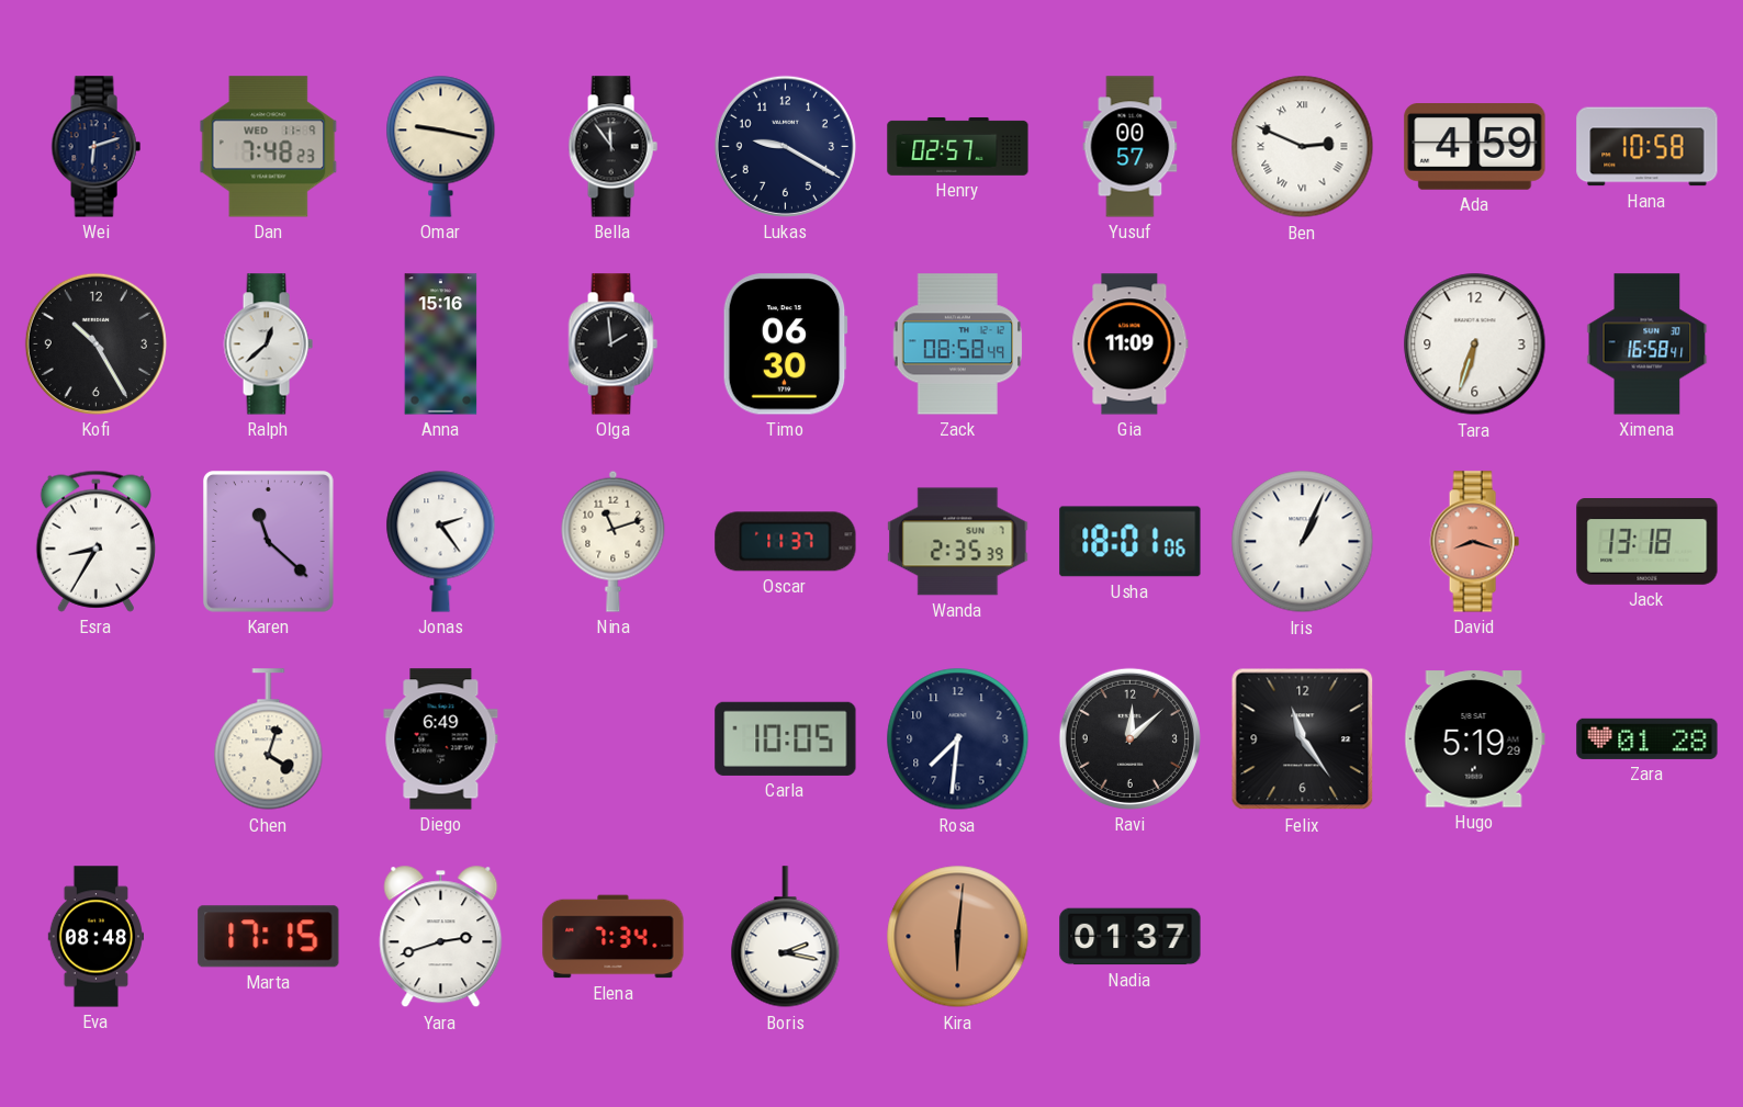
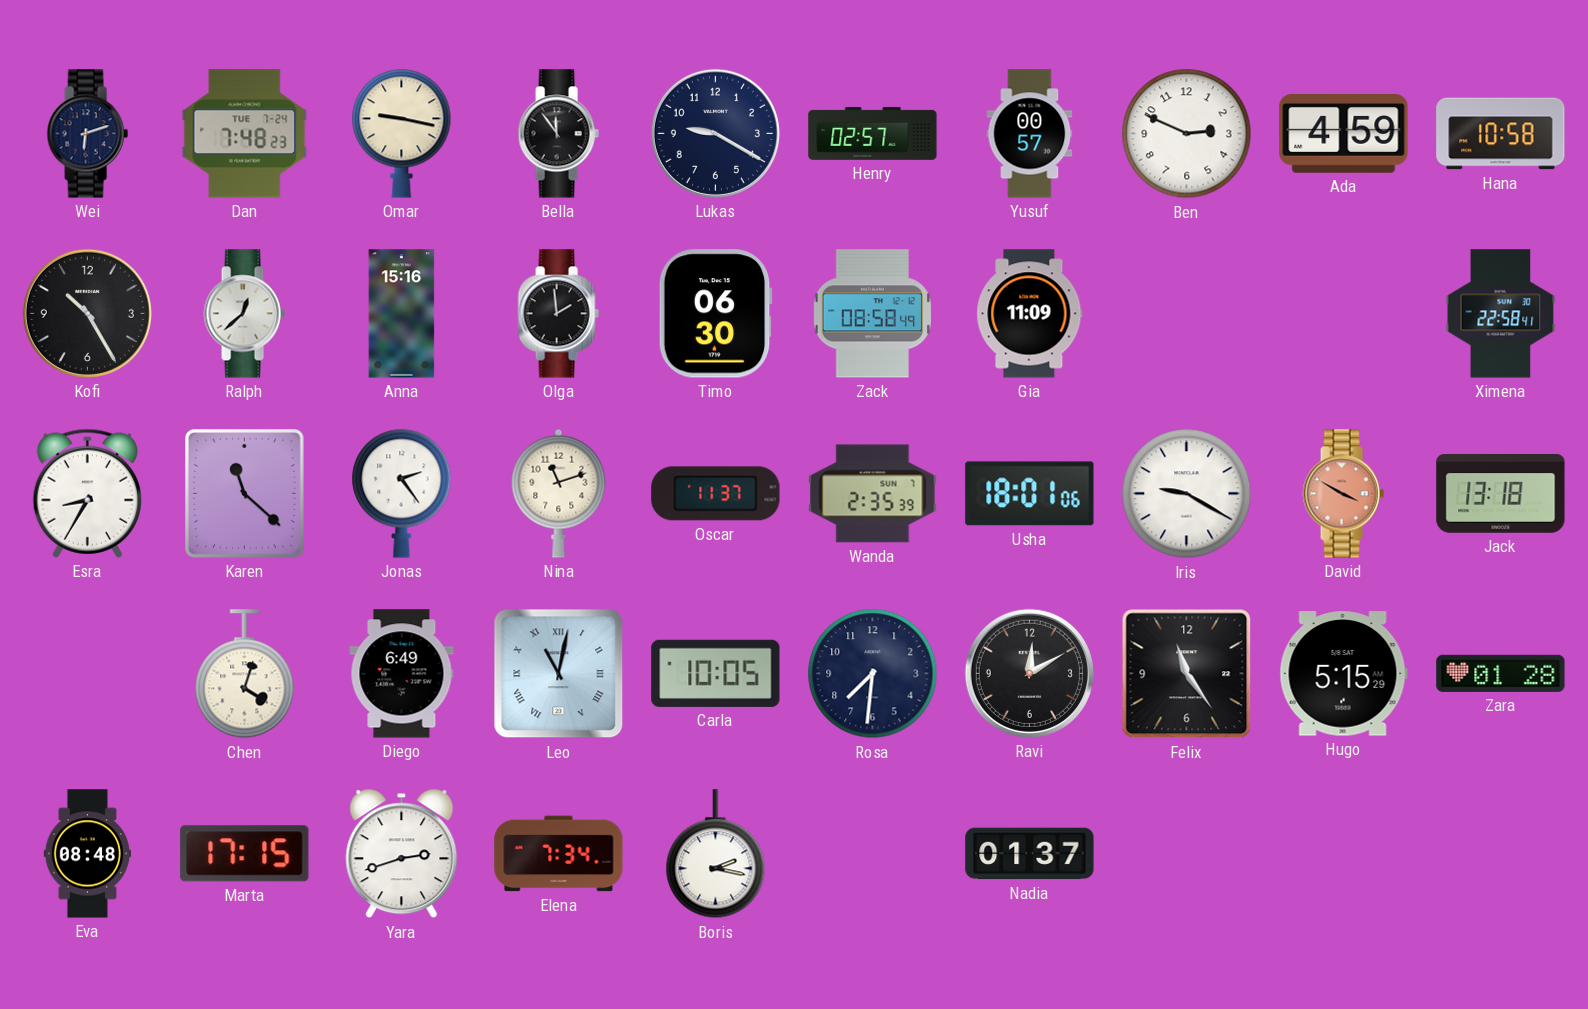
Dan date: WED 11-9 -> TUE 7-24
Ben numerals: Roman -> Arabic
Tara: 6:33 -> none
Ximena: 16:58 -> 22:58
Iris: 1:04 -> 9:20
David: 8:18 -> 3:50
Leo: none -> 11:02
Ravi: 12:08 -> 12:10
Hugo: 5:19 -> 5:15
Kira: 6:01 -> none
